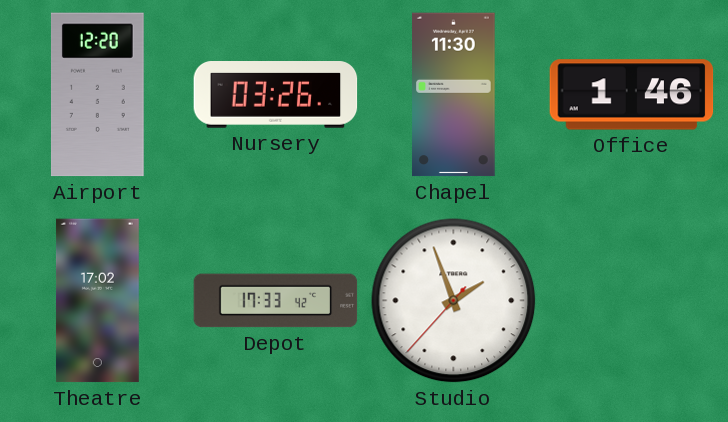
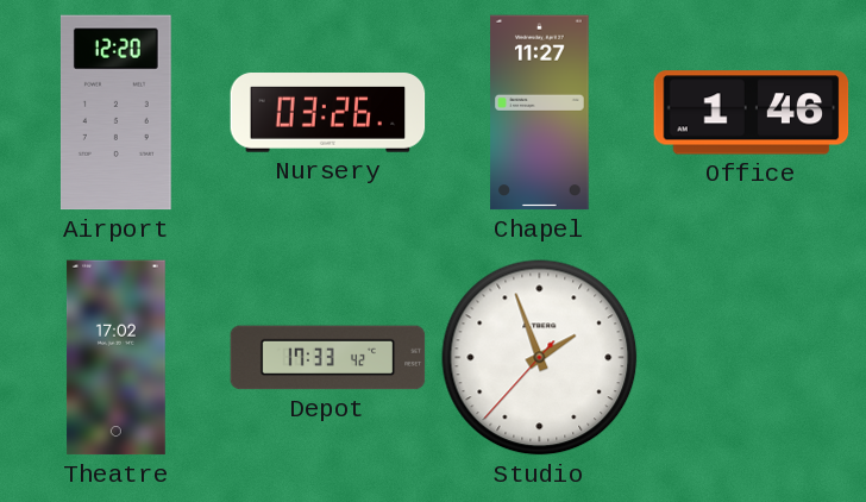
Chapel: 11:30 -> 11:27
